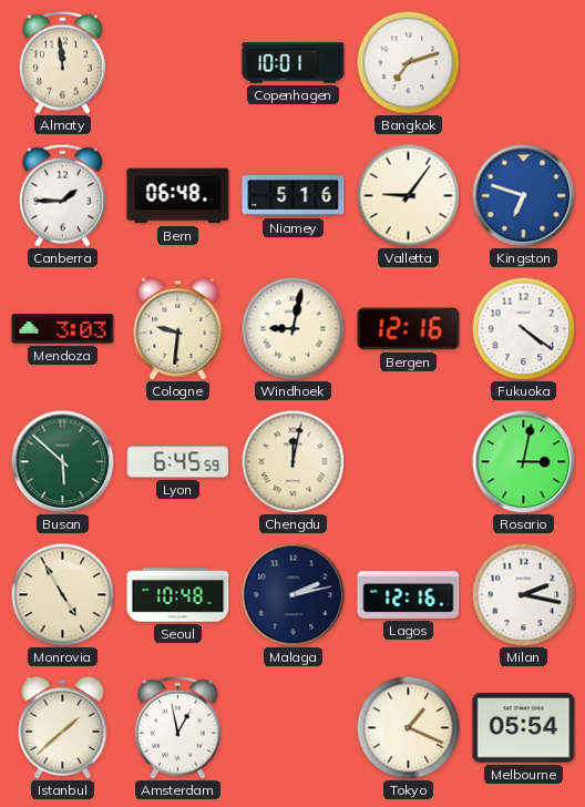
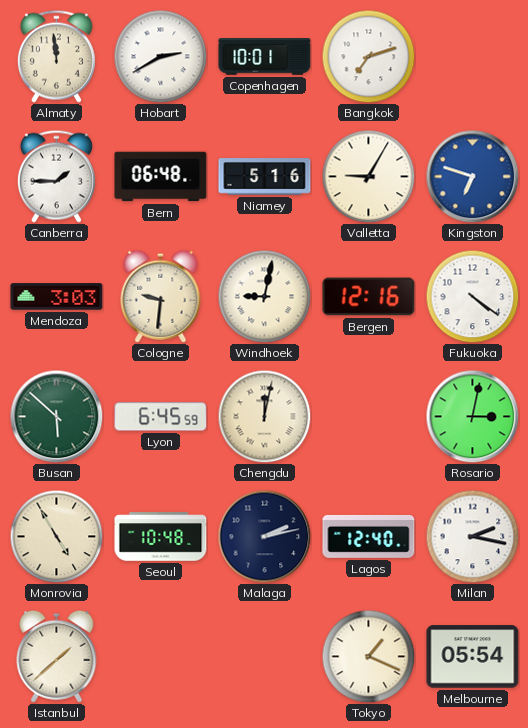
Hobart: none -> 2:40
Valletta: 9:06 -> 9:05
Lagos: 12:16 -> 12:40
Amsterdam: 12:58 -> none
